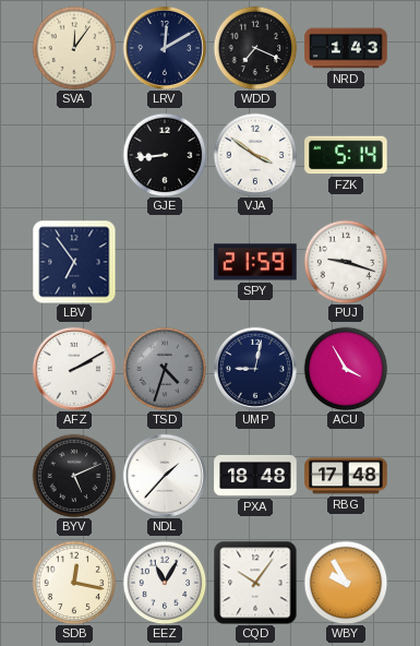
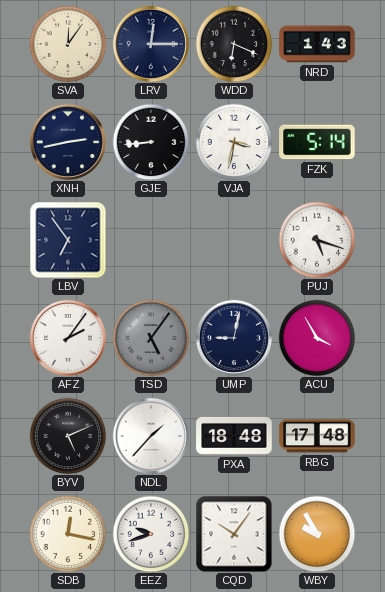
LRV: 12:10 -> 12:15
WDD: 7:19 -> 6:19
XNH: none -> 2:43
VJA: 3:51 -> 3:32
SPY: 21:59 -> none
PUJ: 9:18 -> 5:18
AFZ: 2:10 -> 2:06
TSD: 4:33 -> 5:06
EEZ: 11:05 -> 9:42
